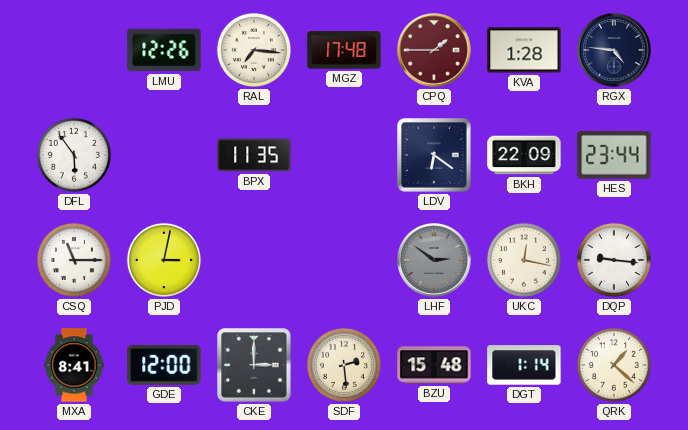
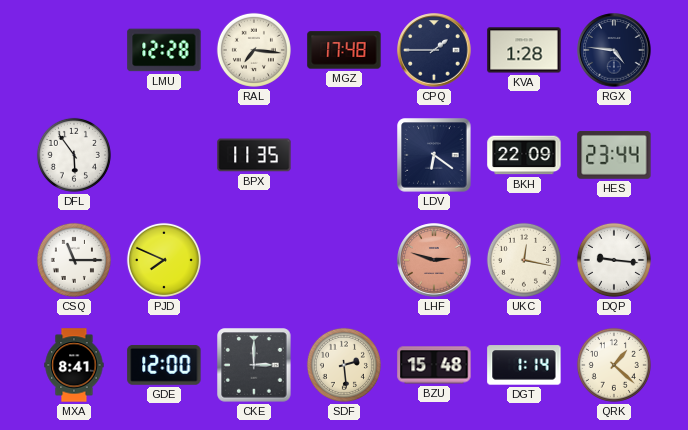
LMU: 12:26 -> 12:28
CPQ dial: burgundy -> navy
PJD: 3:02 -> 7:49
LHF: 2:51 -> 2:48
LHF dial: grey -> salmon
